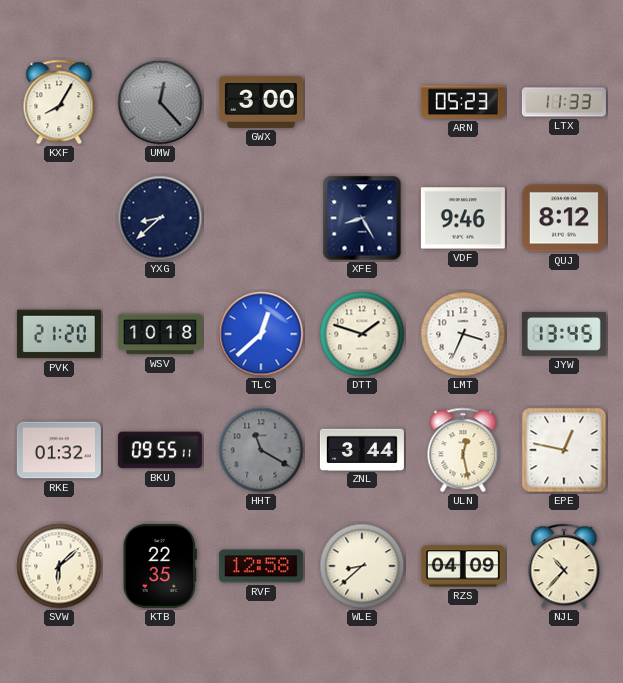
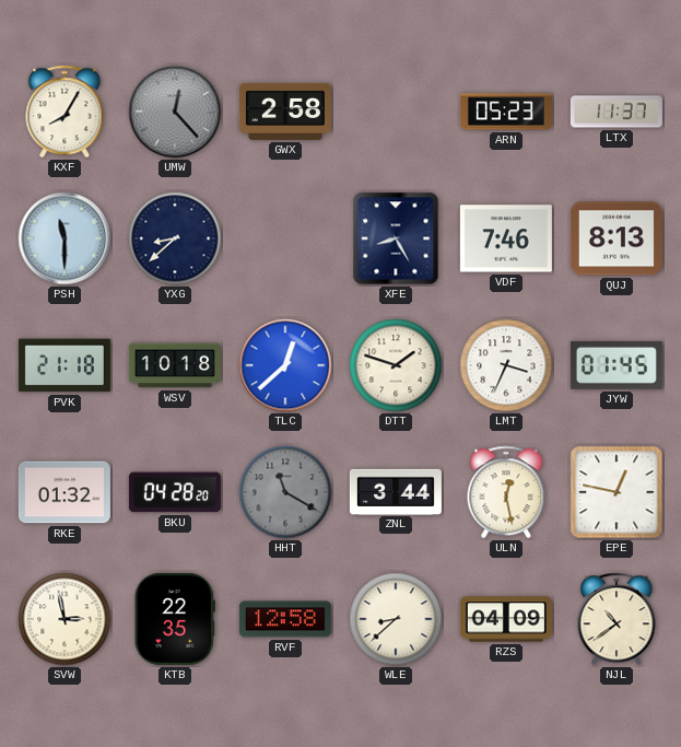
GWX: 3:00 -> 2:58
LTX: 11:33 -> 11:37
PSH: none -> 11:30
VDF: 9:46 -> 7:46
QUJ: 8:12 -> 8:13
PVK: 21:20 -> 21:18
JYW: 13:45 -> 01:45
BKU: 09:55 -> 04:28
SVW: 6:08 -> 2:58
NJL: 10:37 -> 10:39
